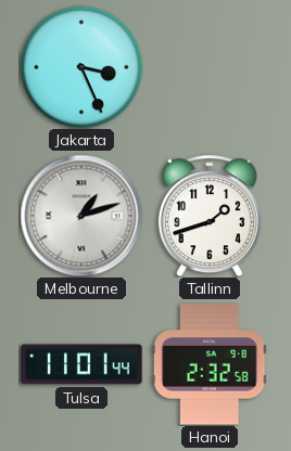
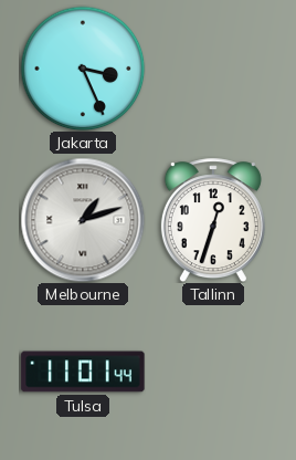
Tallinn: 1:42 -> 12:33
Hanoi: 2:32 -> none
